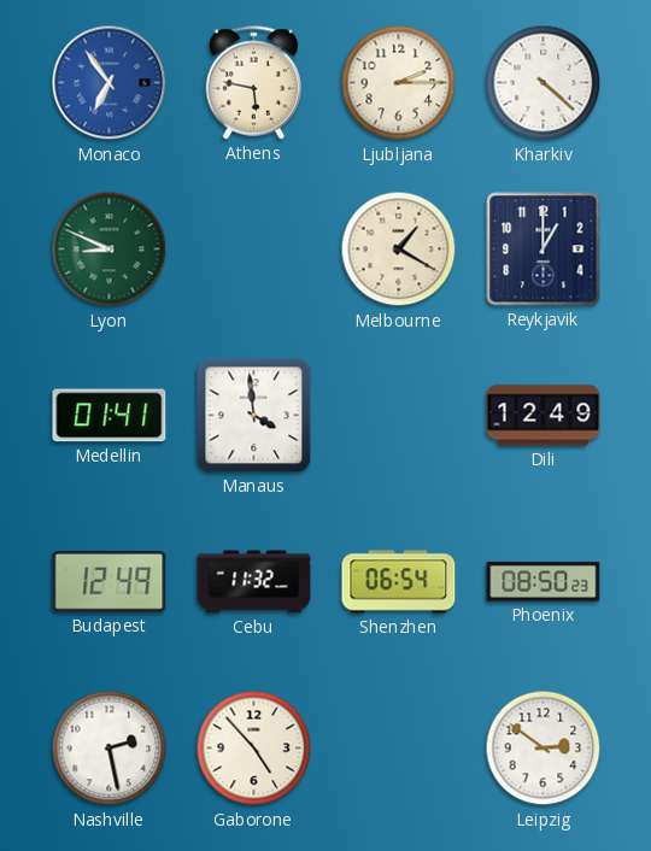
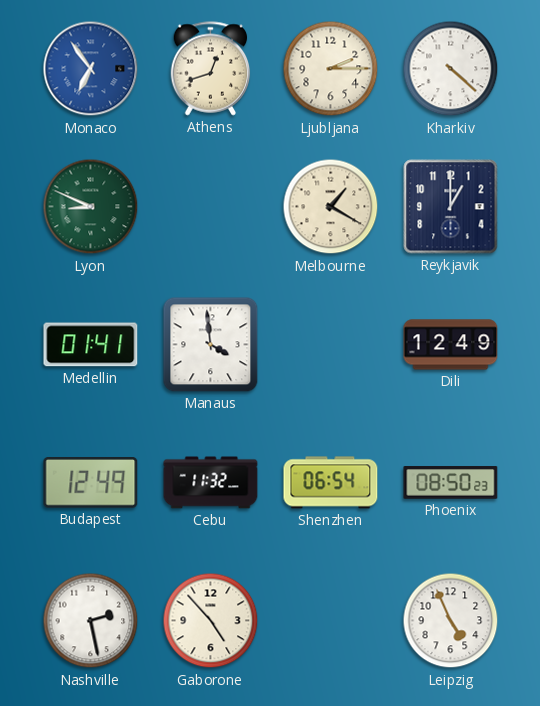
Athens: 5:47 -> 12:42
Leipzig: 2:51 -> 4:56
